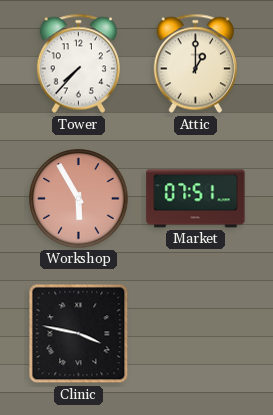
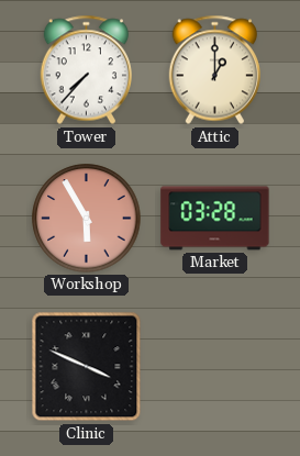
Market: 07:51 -> 03:28
Clinic: 3:47 -> 3:49
